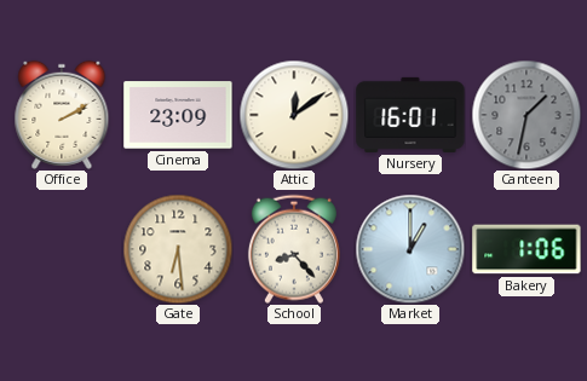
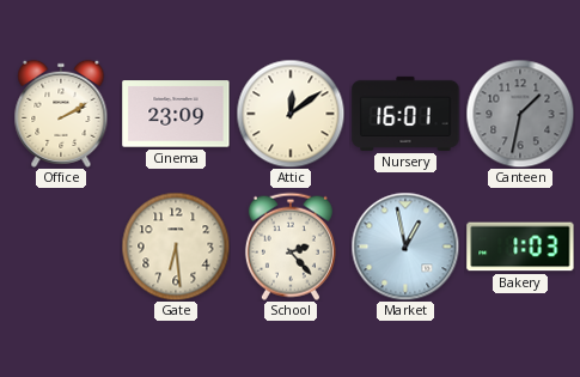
School: 8:23 -> 2:23
Market: 1:00 -> 12:58
Bakery: 1:06 -> 1:03
